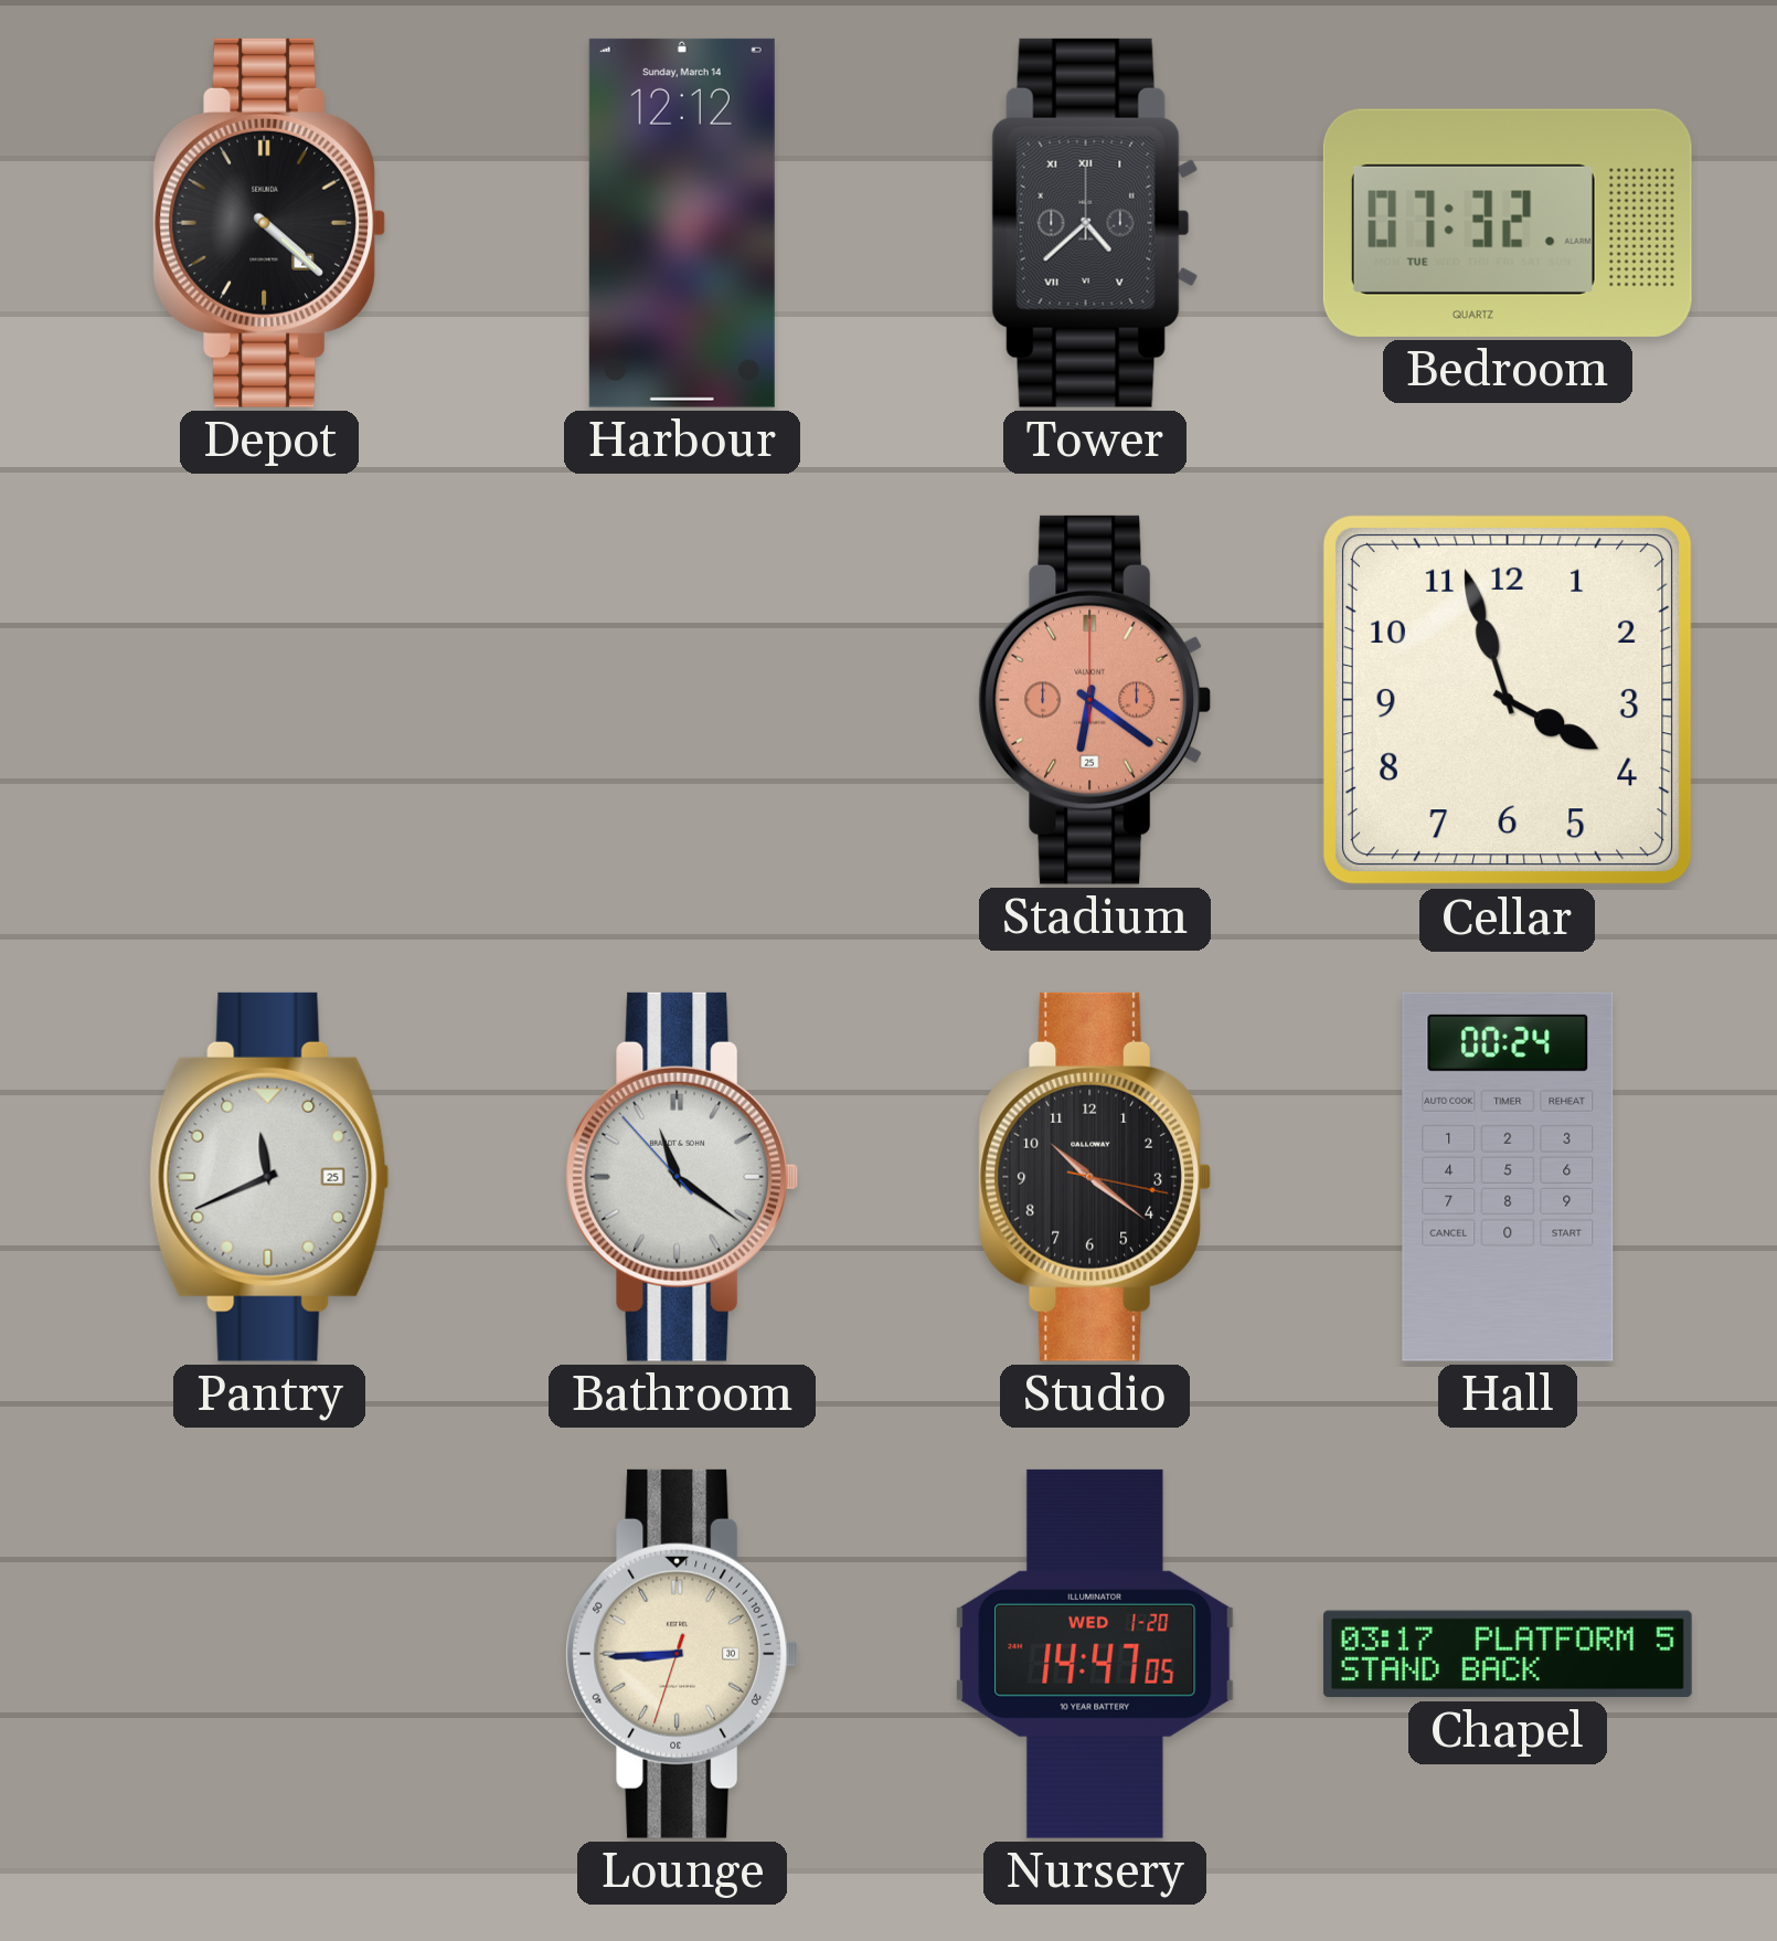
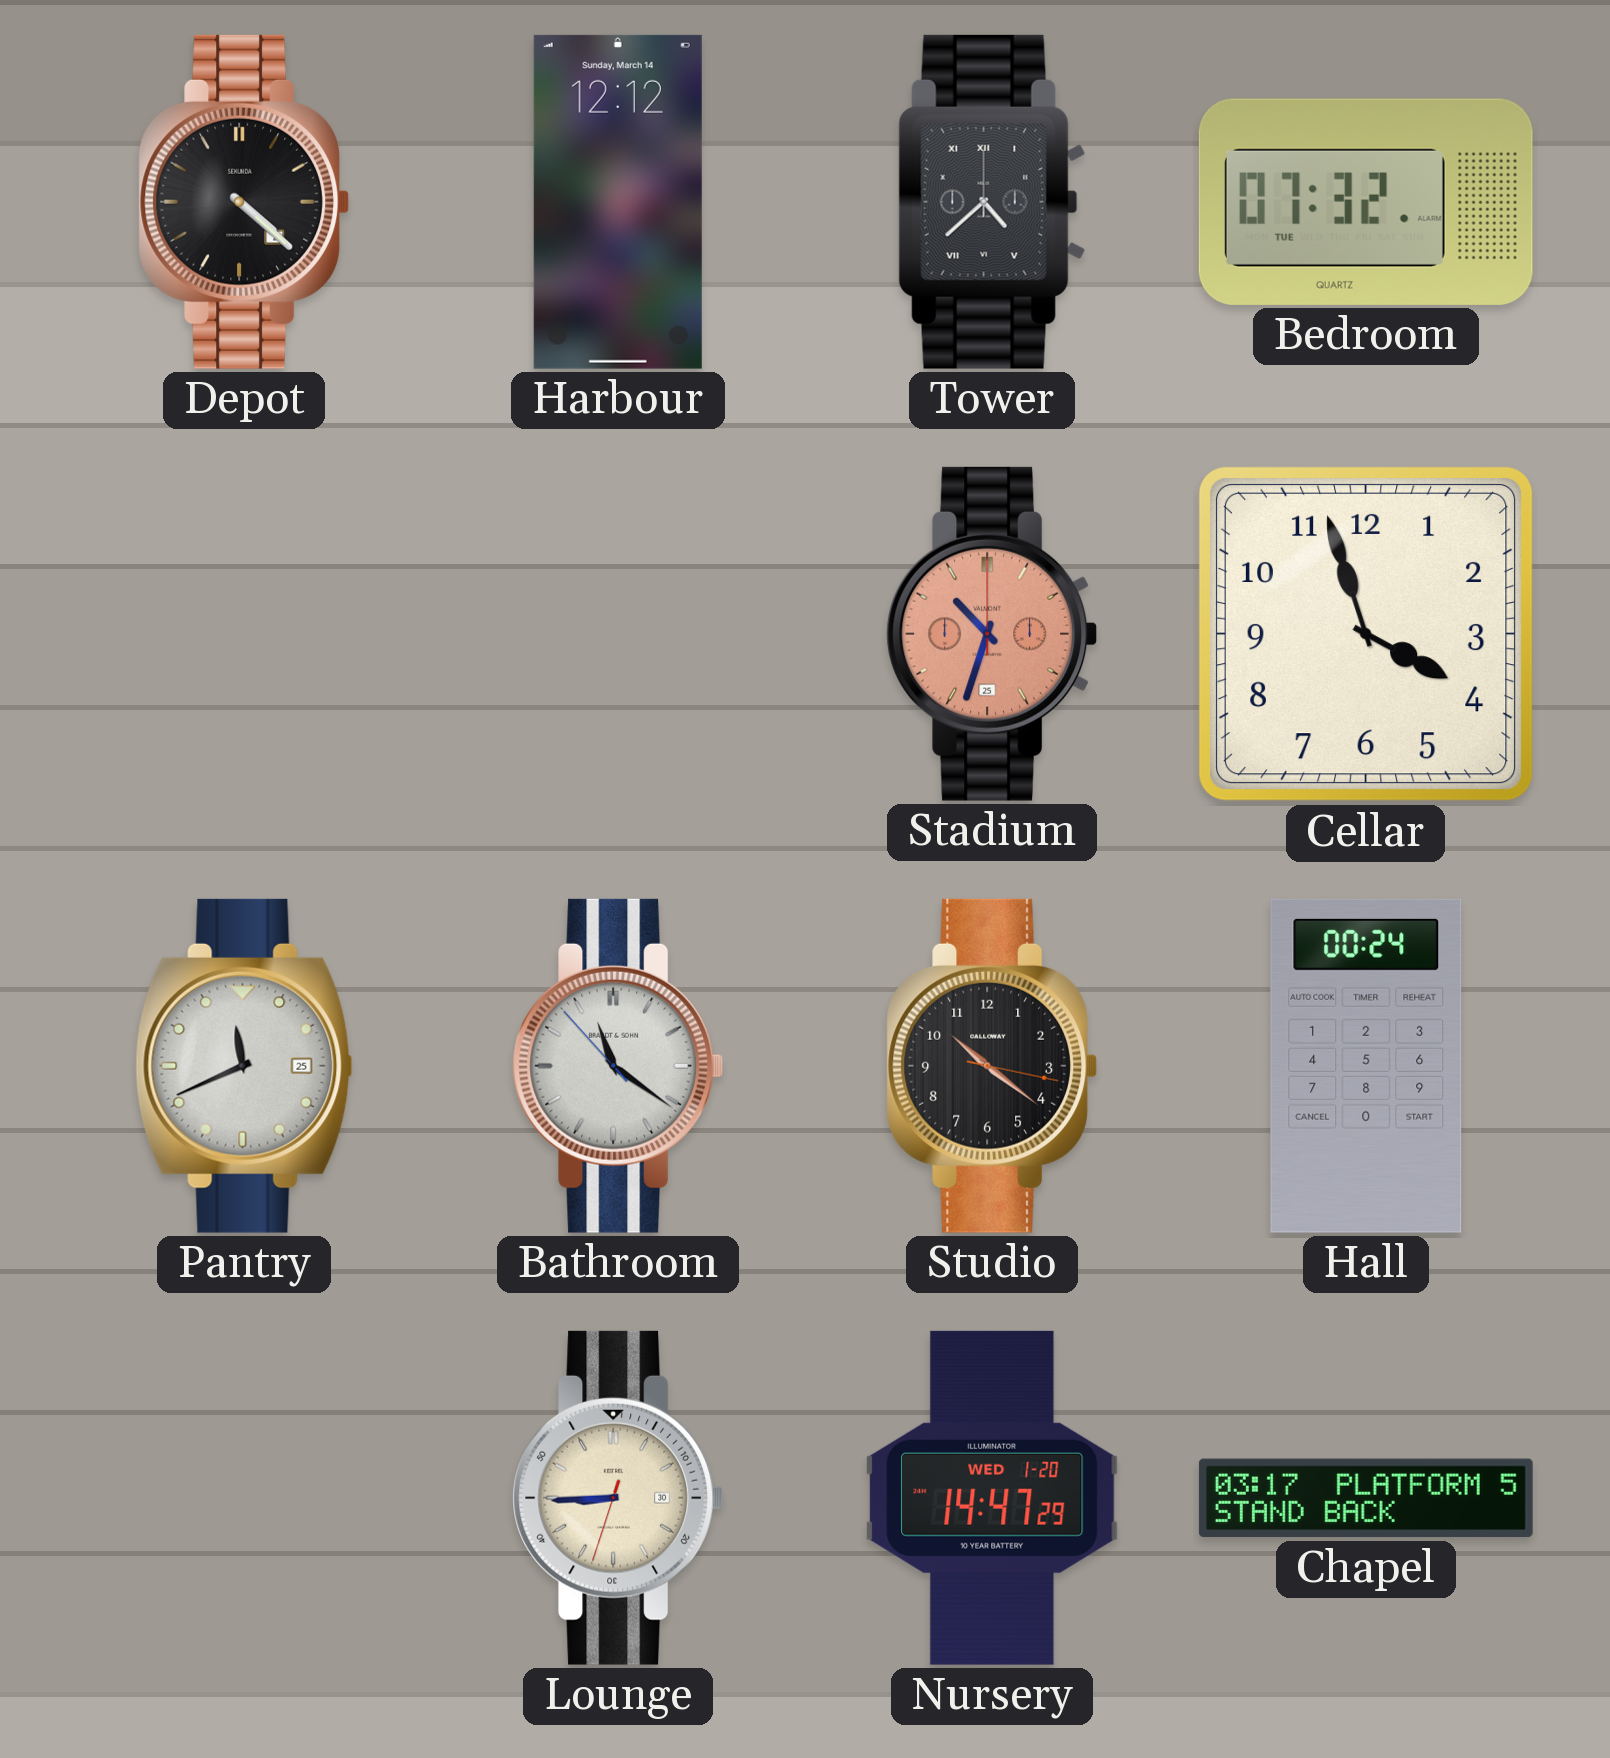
Stadium: 6:21 -> 10:33
Nursery: 14:47:05 -> 14:47:29
